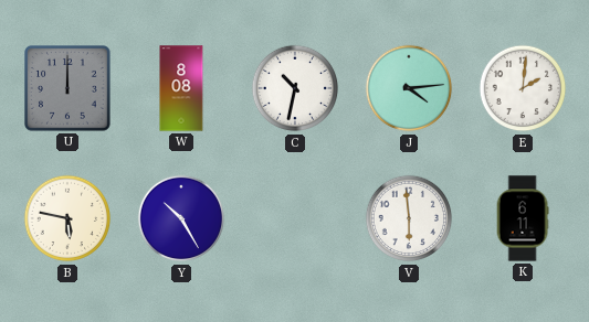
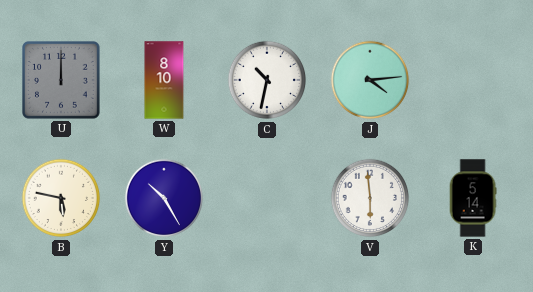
W: 8:08 -> 8:10
E: 2:01 -> none
K: 6:11 -> 5:14
